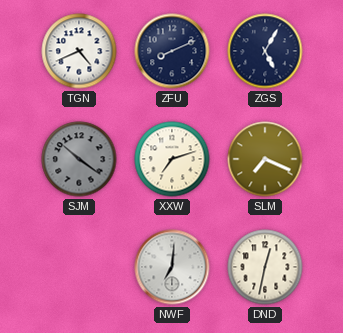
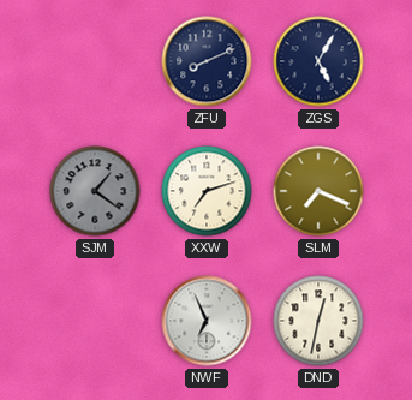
TGN: 4:41 -> none
SJM: 10:21 -> 1:21
NWF: 7:01 -> 6:56
